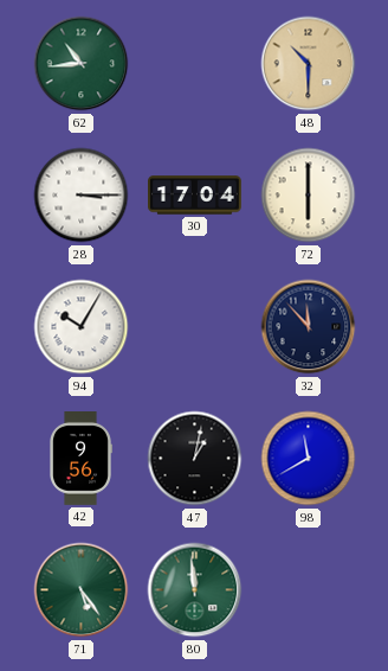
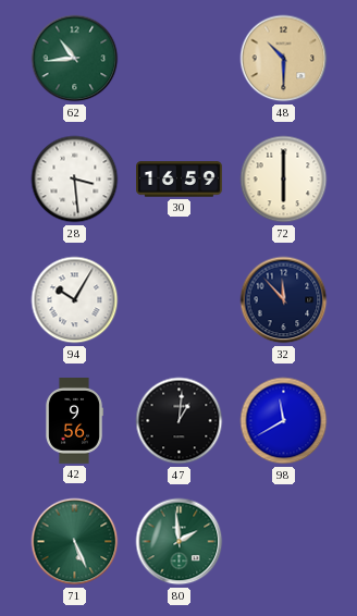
28: 3:15 -> 3:29
30: 17:04 -> 16:59
47: 1:02 -> 1:01
71: 5:24 -> 5:26
80: 11:59 -> 1:59
